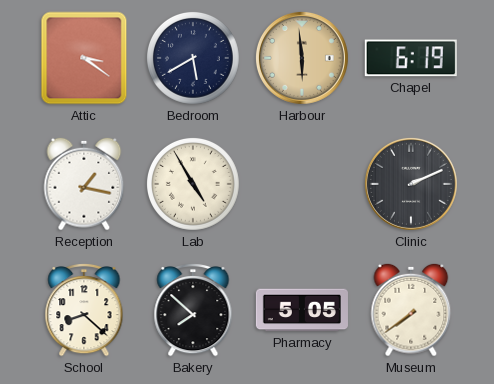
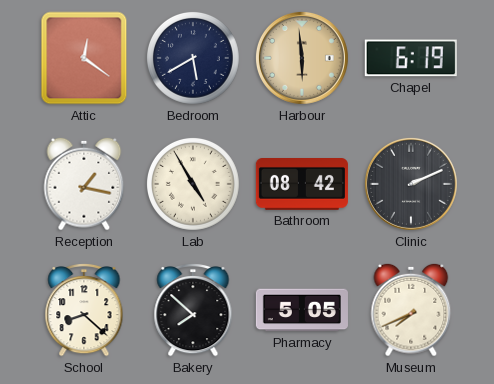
Attic: 3:21 -> 12:21
Bathroom: none -> 08:42
Museum: 7:39 -> 7:41
